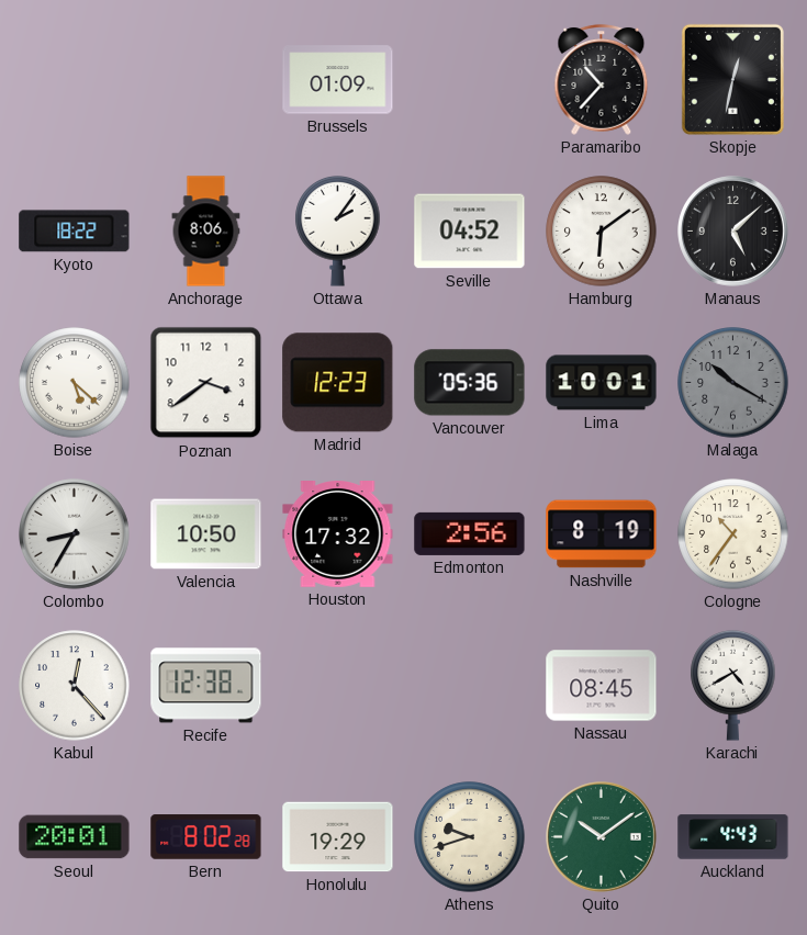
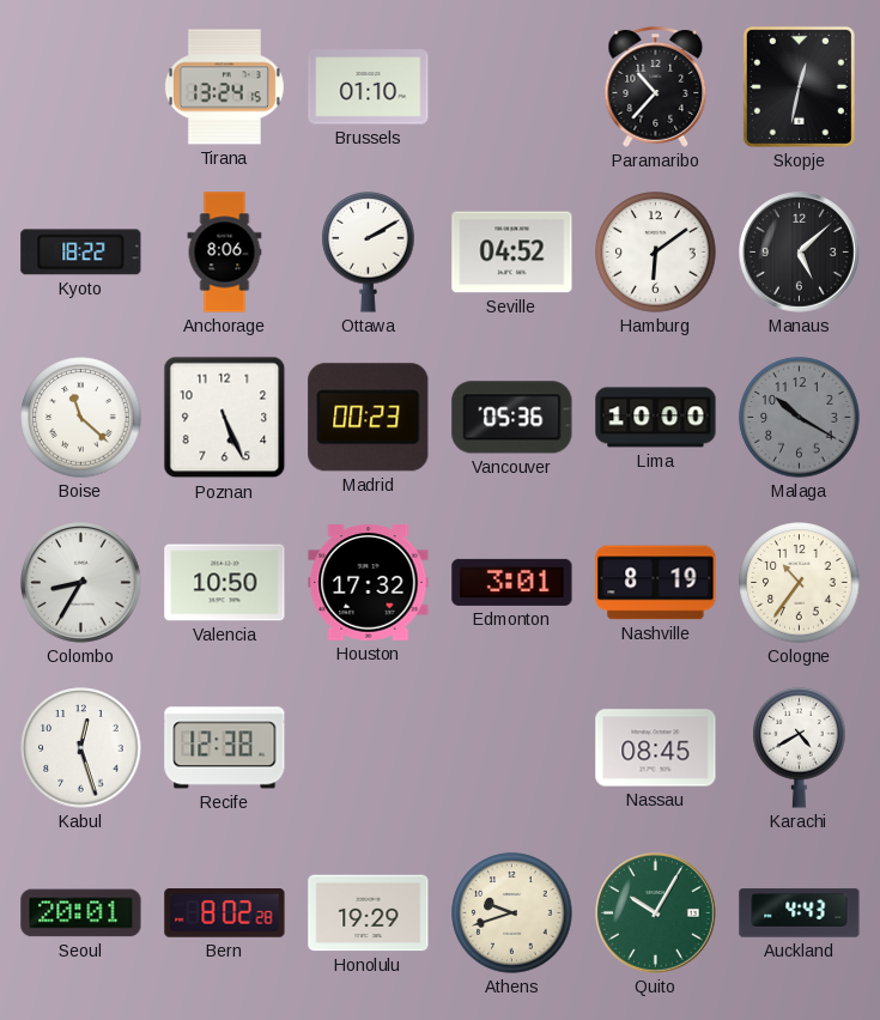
Tirana: none -> 13:24
Brussels: 01:09 -> 01:10
Ottawa: 2:06 -> 2:10
Boise: 5:22 -> 11:22
Poznan: 3:39 -> 5:26
Madrid: 12:23 -> 00:23
Lima: 10:01 -> 10:00
Edmonton: 2:56 -> 3:01
Kabul: 12:23 -> 12:27
Quito: 10:09 -> 10:05
